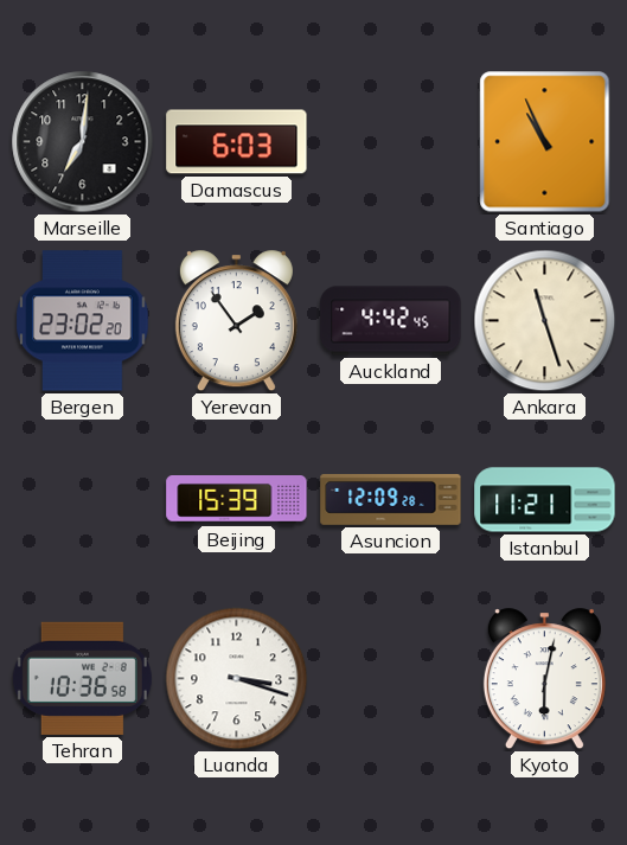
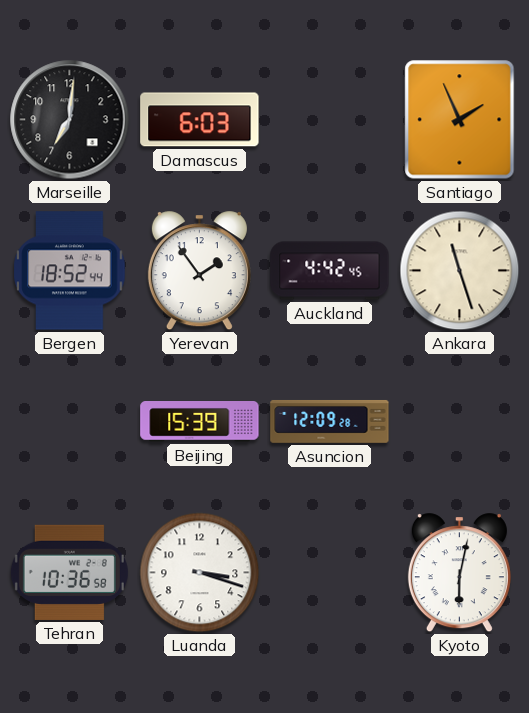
Santiago: 10:56 -> 1:56
Bergen: 23:02 -> 18:52
Istanbul: 11:21 -> none
